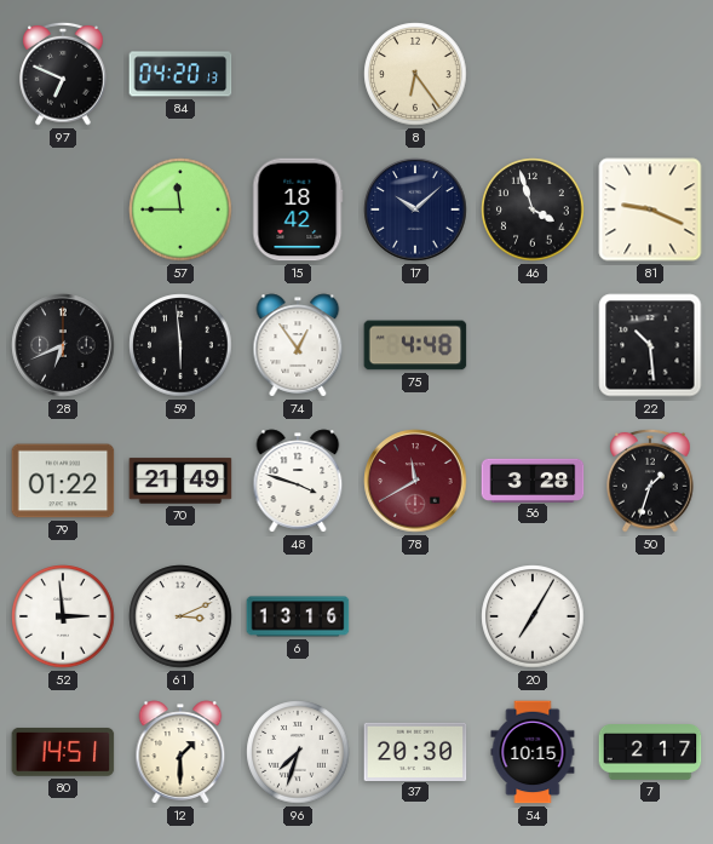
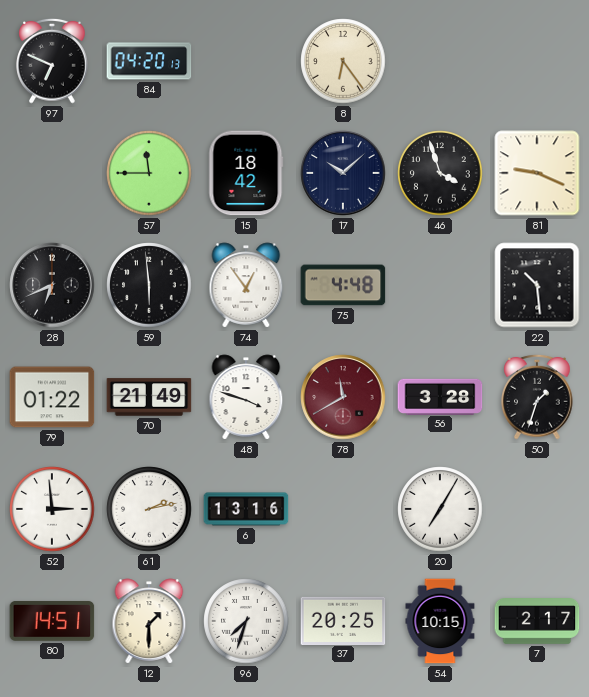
61: 3:11 -> 2:13
37: 20:30 -> 20:25
